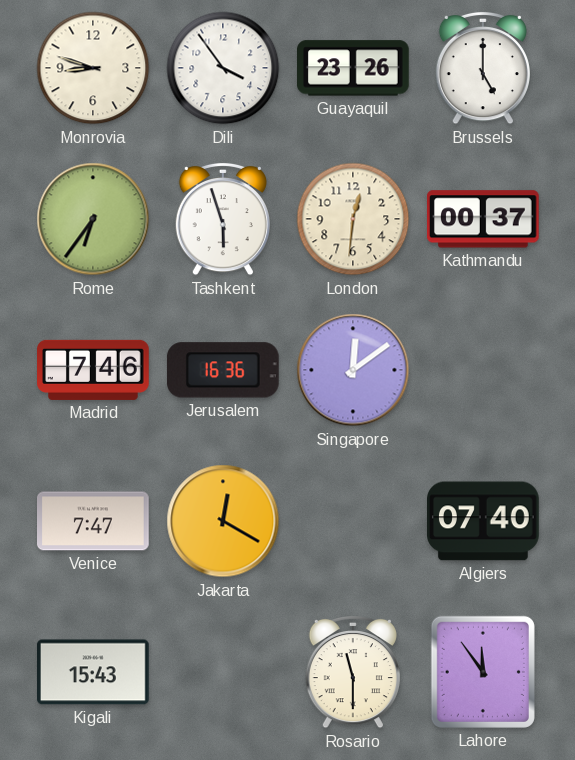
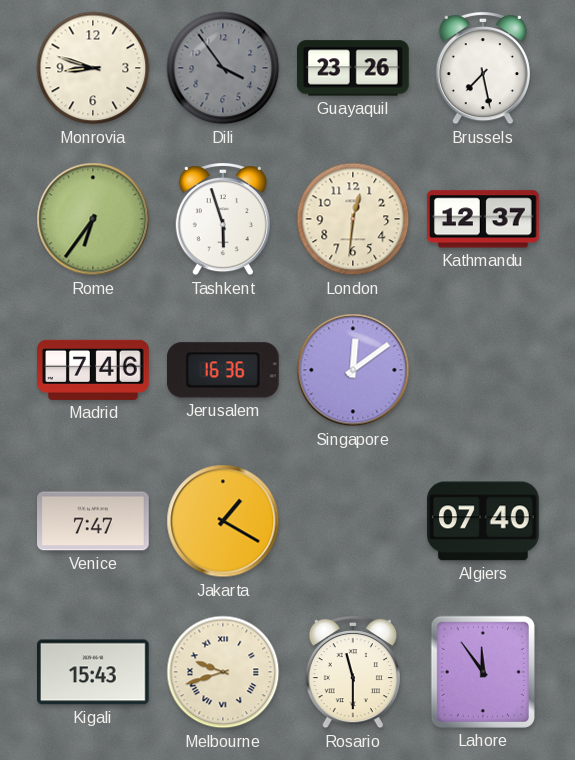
Dili dial: white -> grey
Brussels: 5:00 -> 7:28
Kathmandu: 00:37 -> 12:37
Jakarta: 12:20 -> 1:20
Melbourne: none -> 9:42
